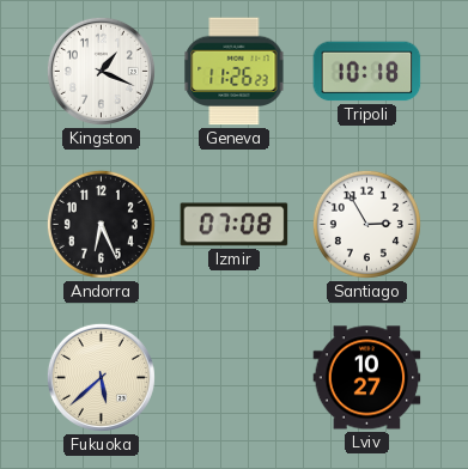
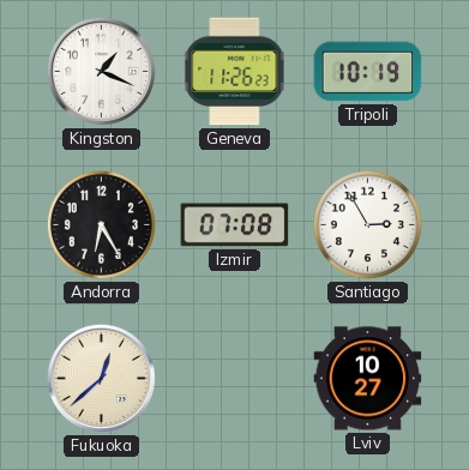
Tripoli: 10:18 -> 10:19
Andorra: 6:26 -> 6:25
Fukuoka: 5:38 -> 12:38
